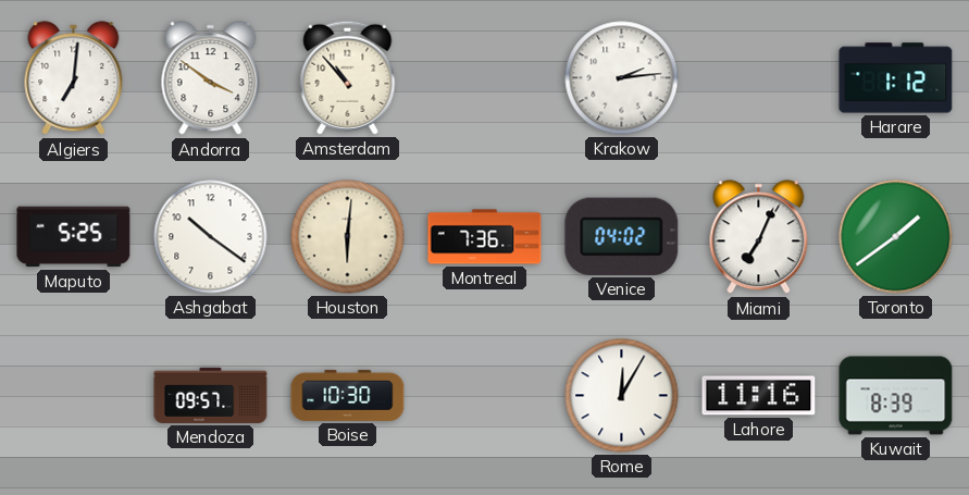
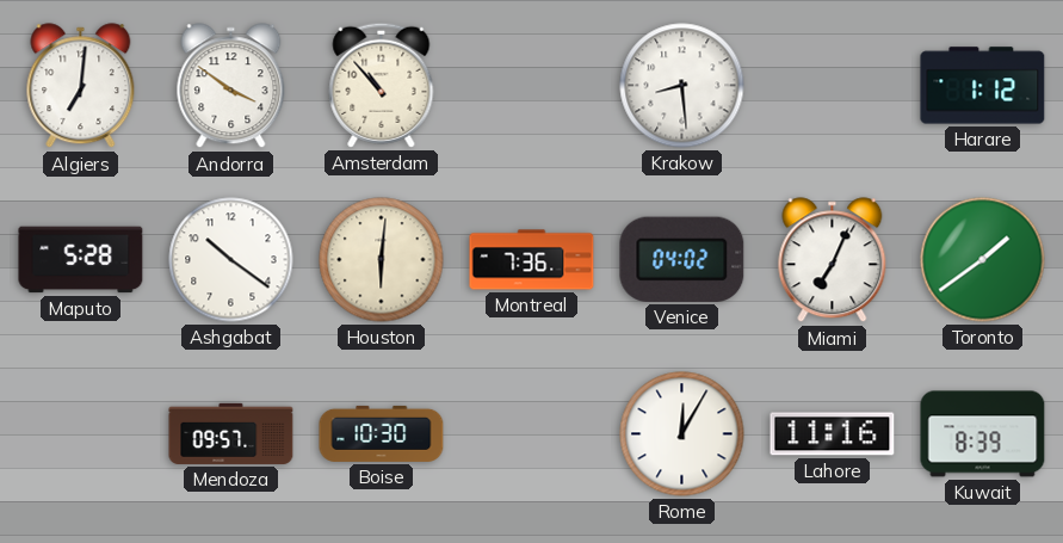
Krakow: 2:14 -> 8:29
Maputo: 5:25 -> 5:28
